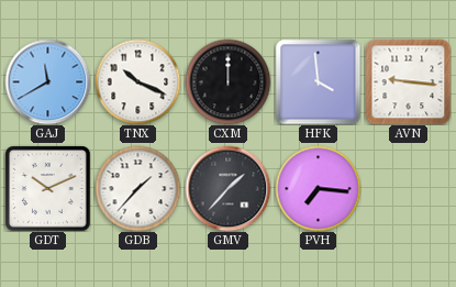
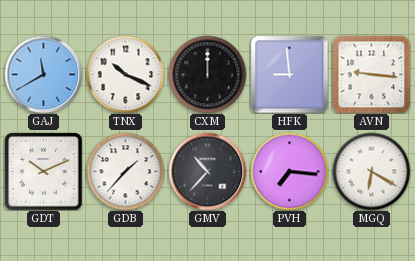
HFK: 3:59 -> 8:59
GMV: 1:37 -> 10:37
MGQ: none -> 6:20
